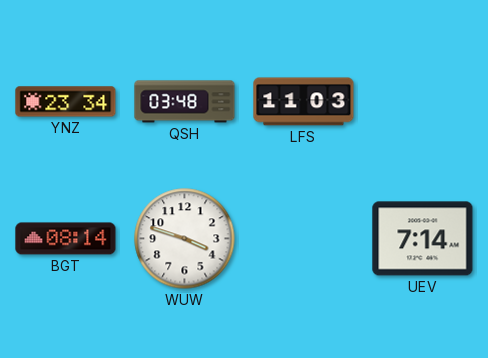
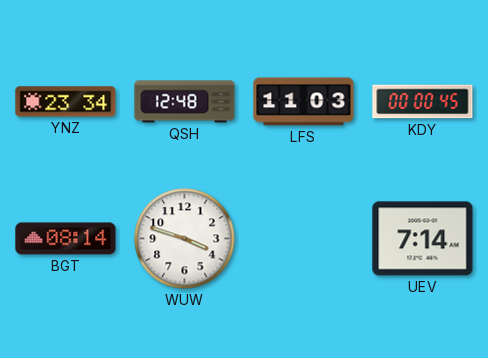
QSH: 03:48 -> 12:48
KDY: none -> 00:00
